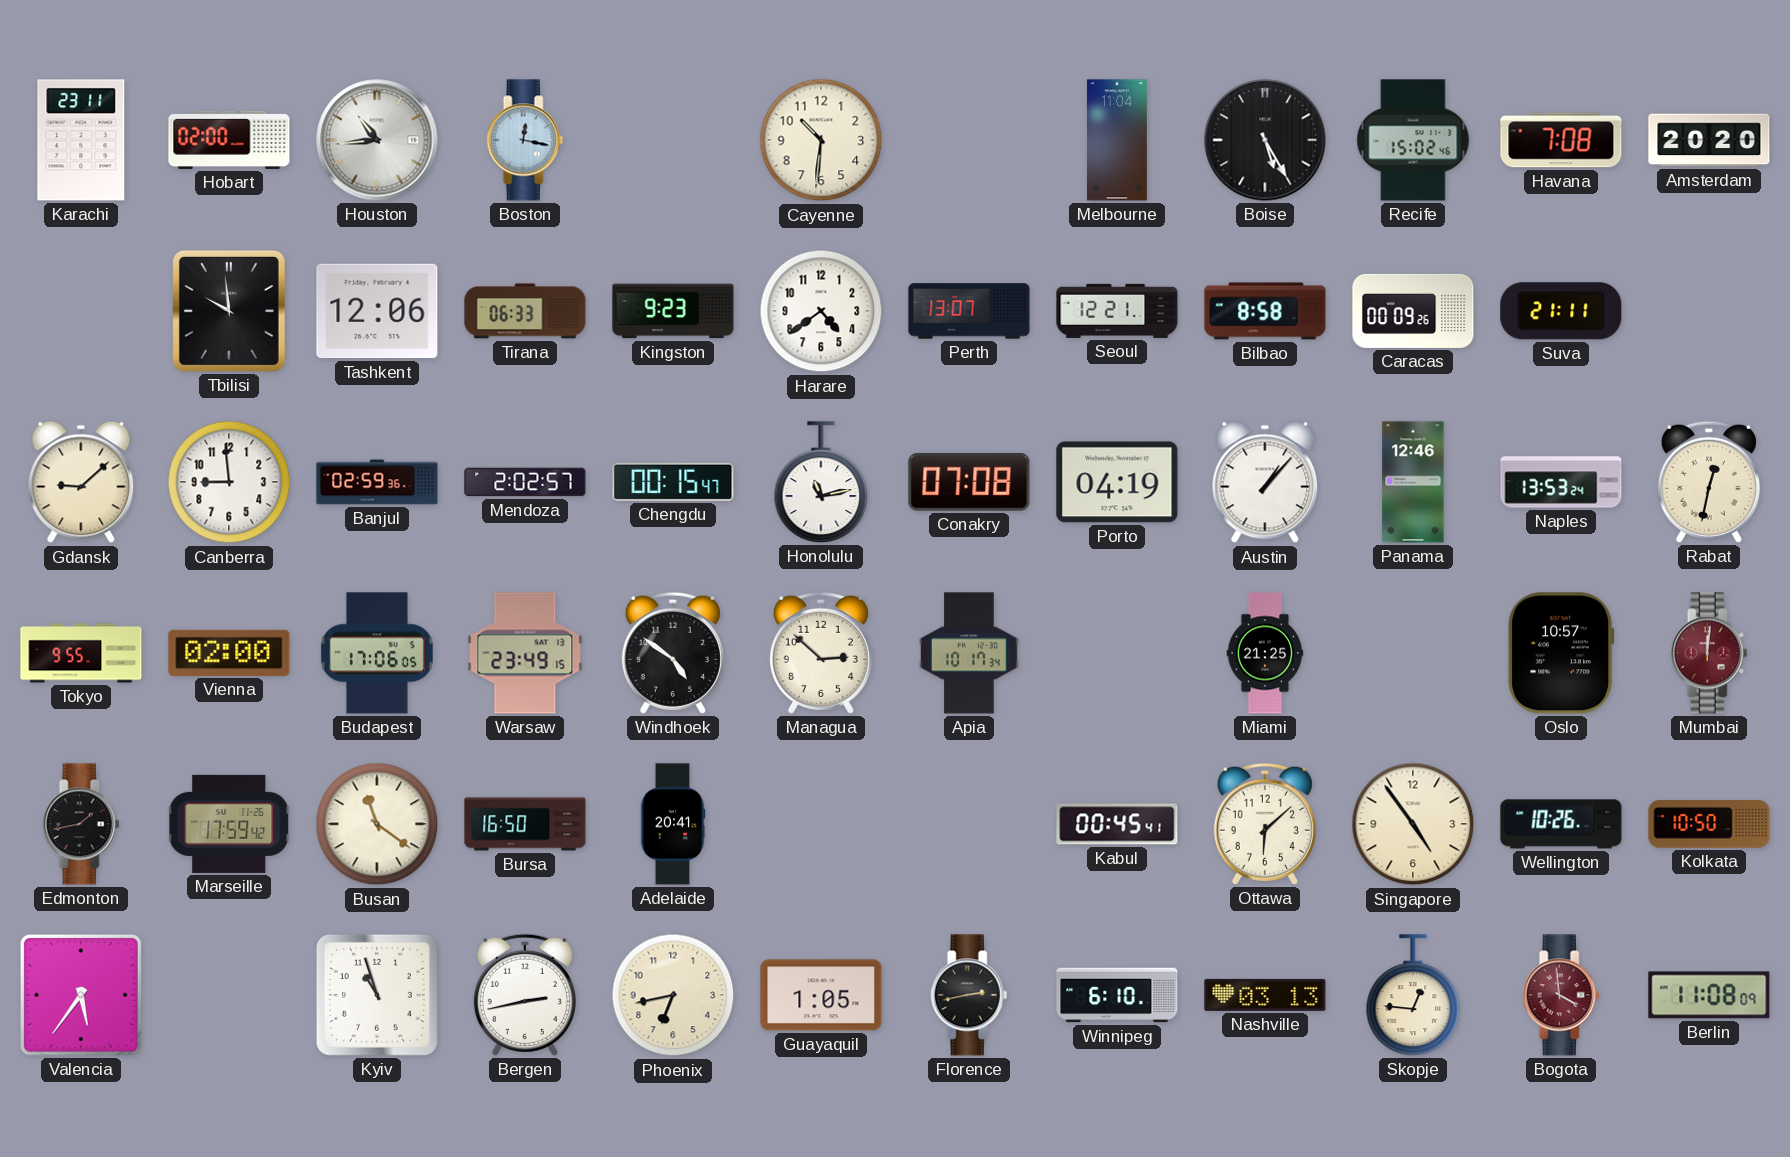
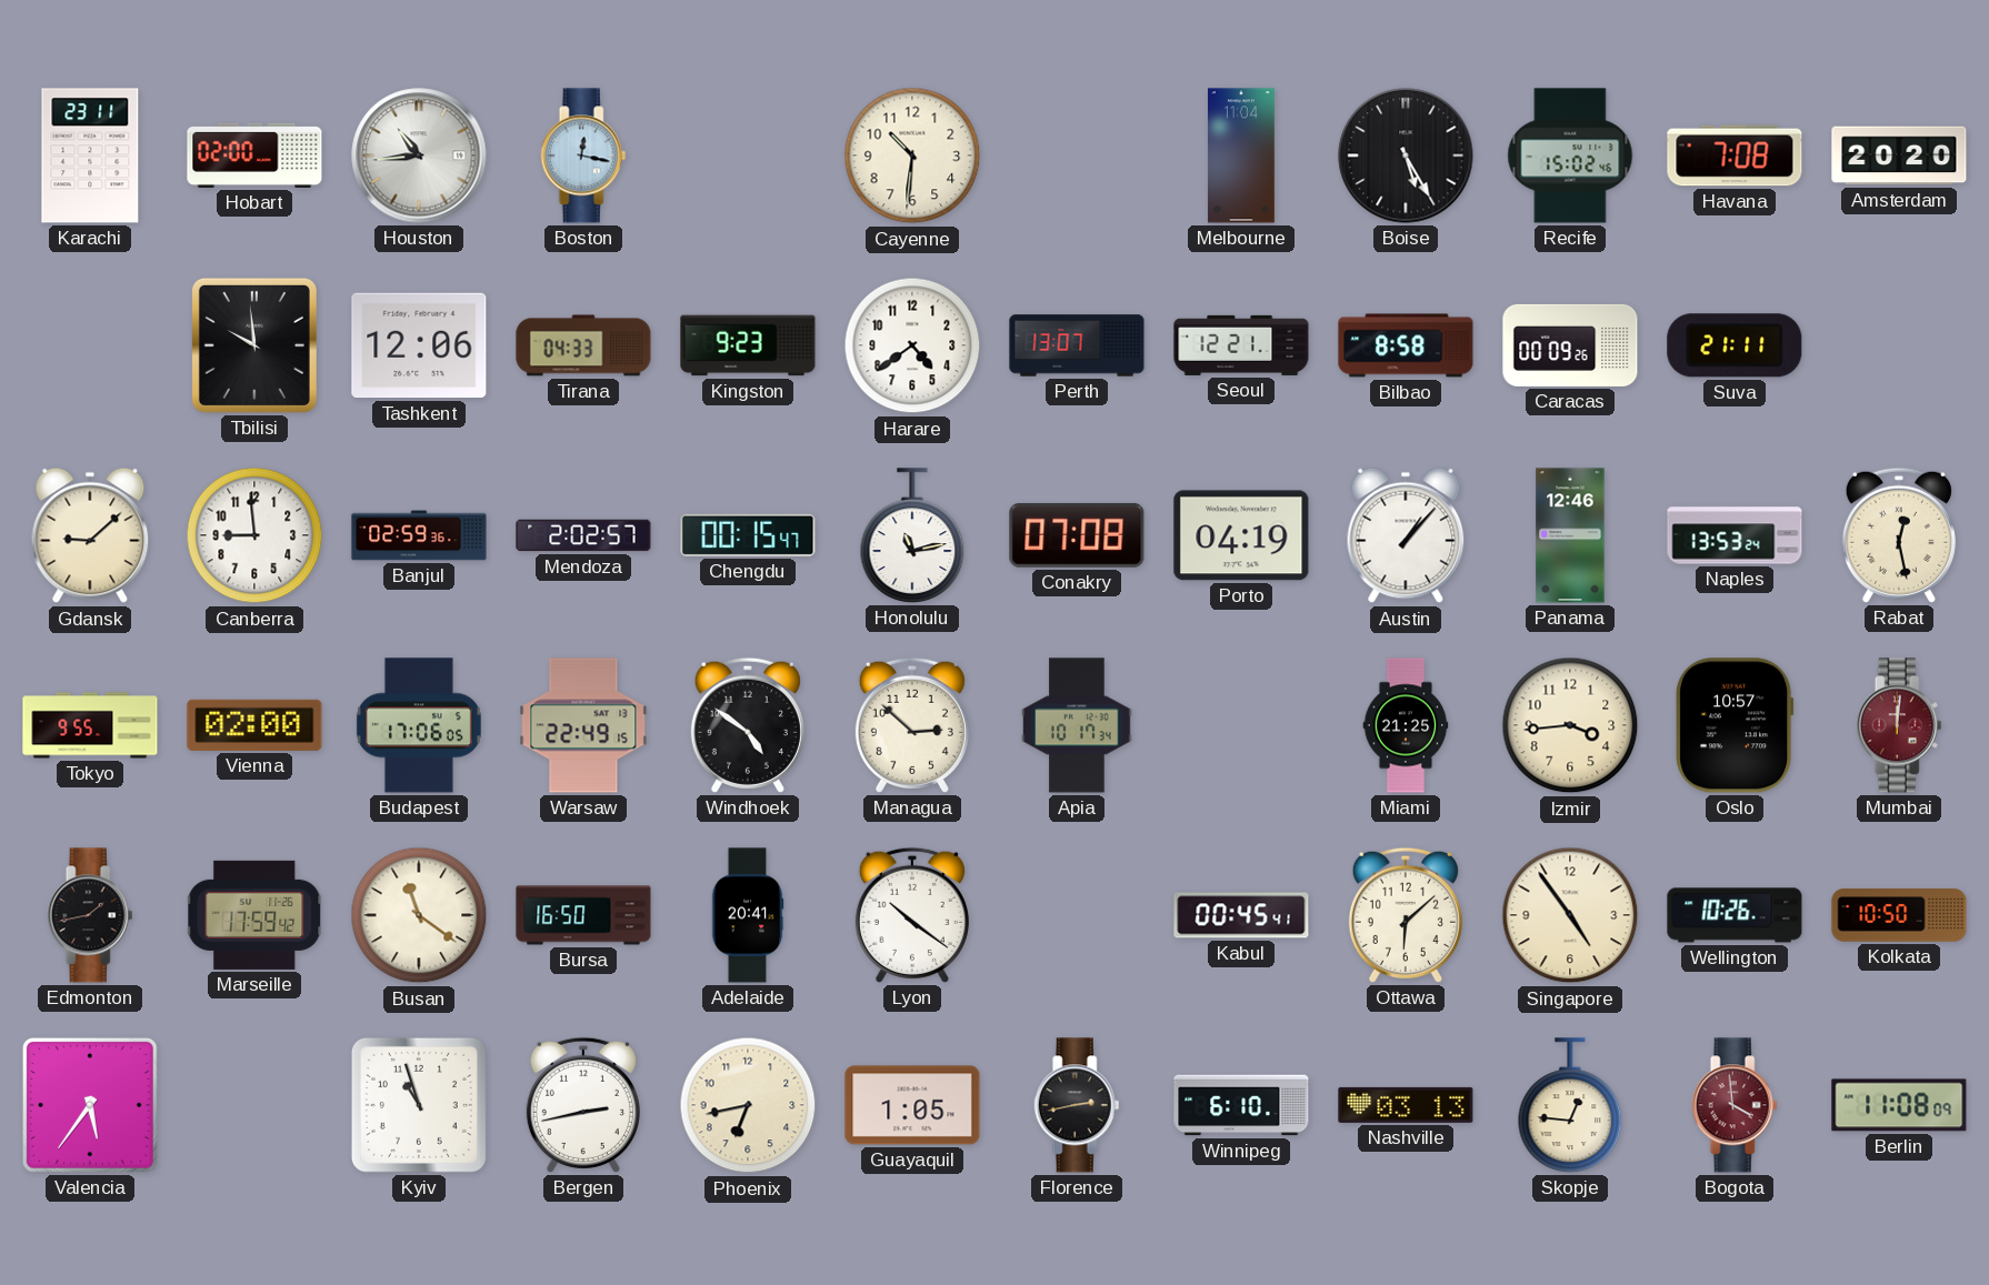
Tirana: 06:33 -> 04:33
Rabat: 12:32 -> 12:28
Warsaw: 23:49 -> 22:49
Izmir: none -> 3:44
Lyon: none -> 10:21
